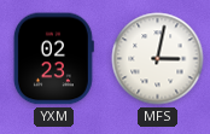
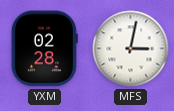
YXM: 02:23 -> 02:28
